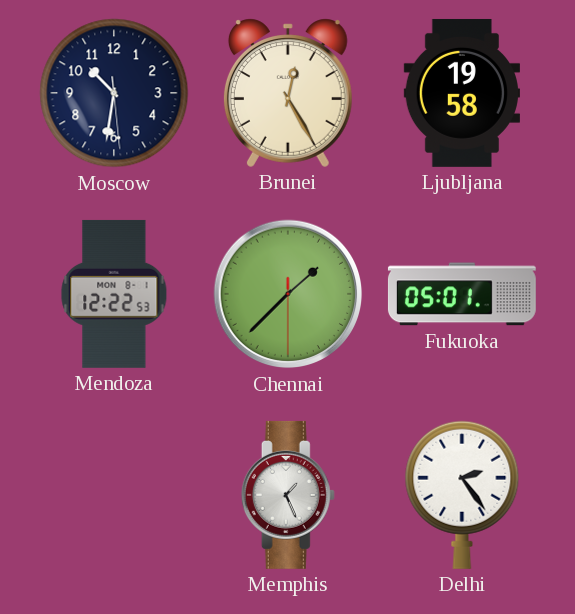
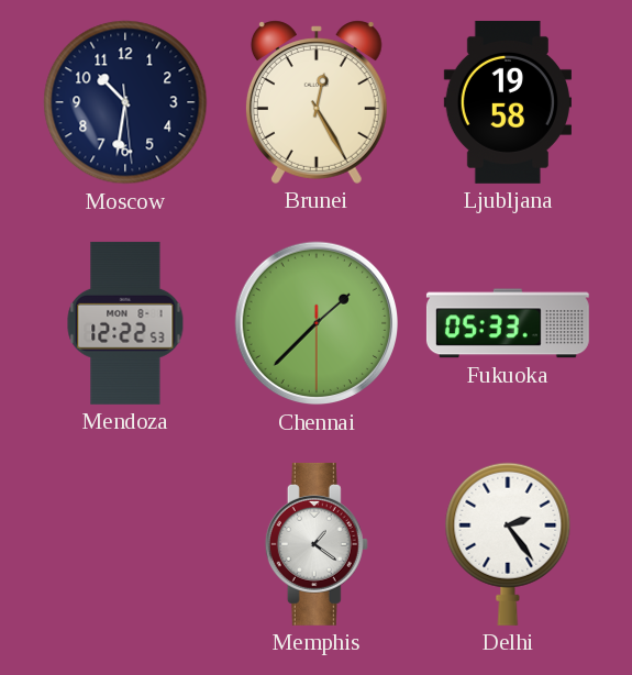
Fukuoka: 05:01 -> 05:33
Memphis: 1:26 -> 1:21
